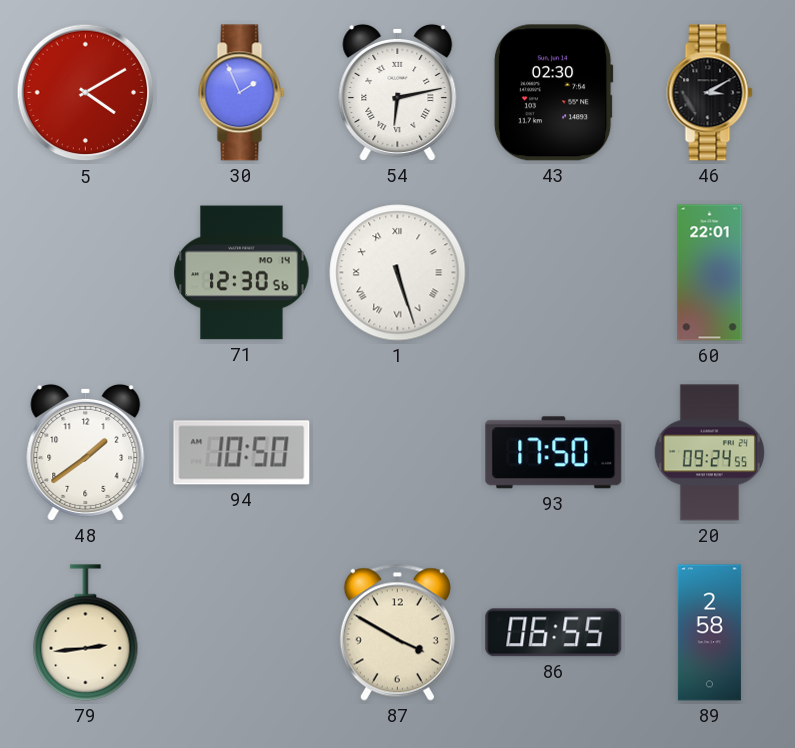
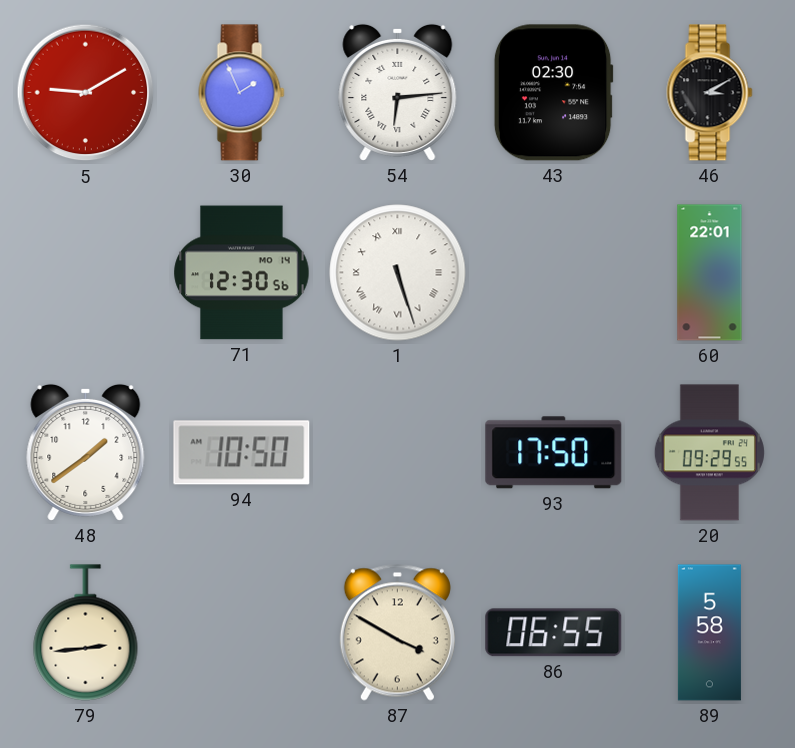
5: 4:10 -> 9:10
54: 6:13 -> 6:14
20: 09:24 -> 09:29
89: 2:58 -> 5:58
